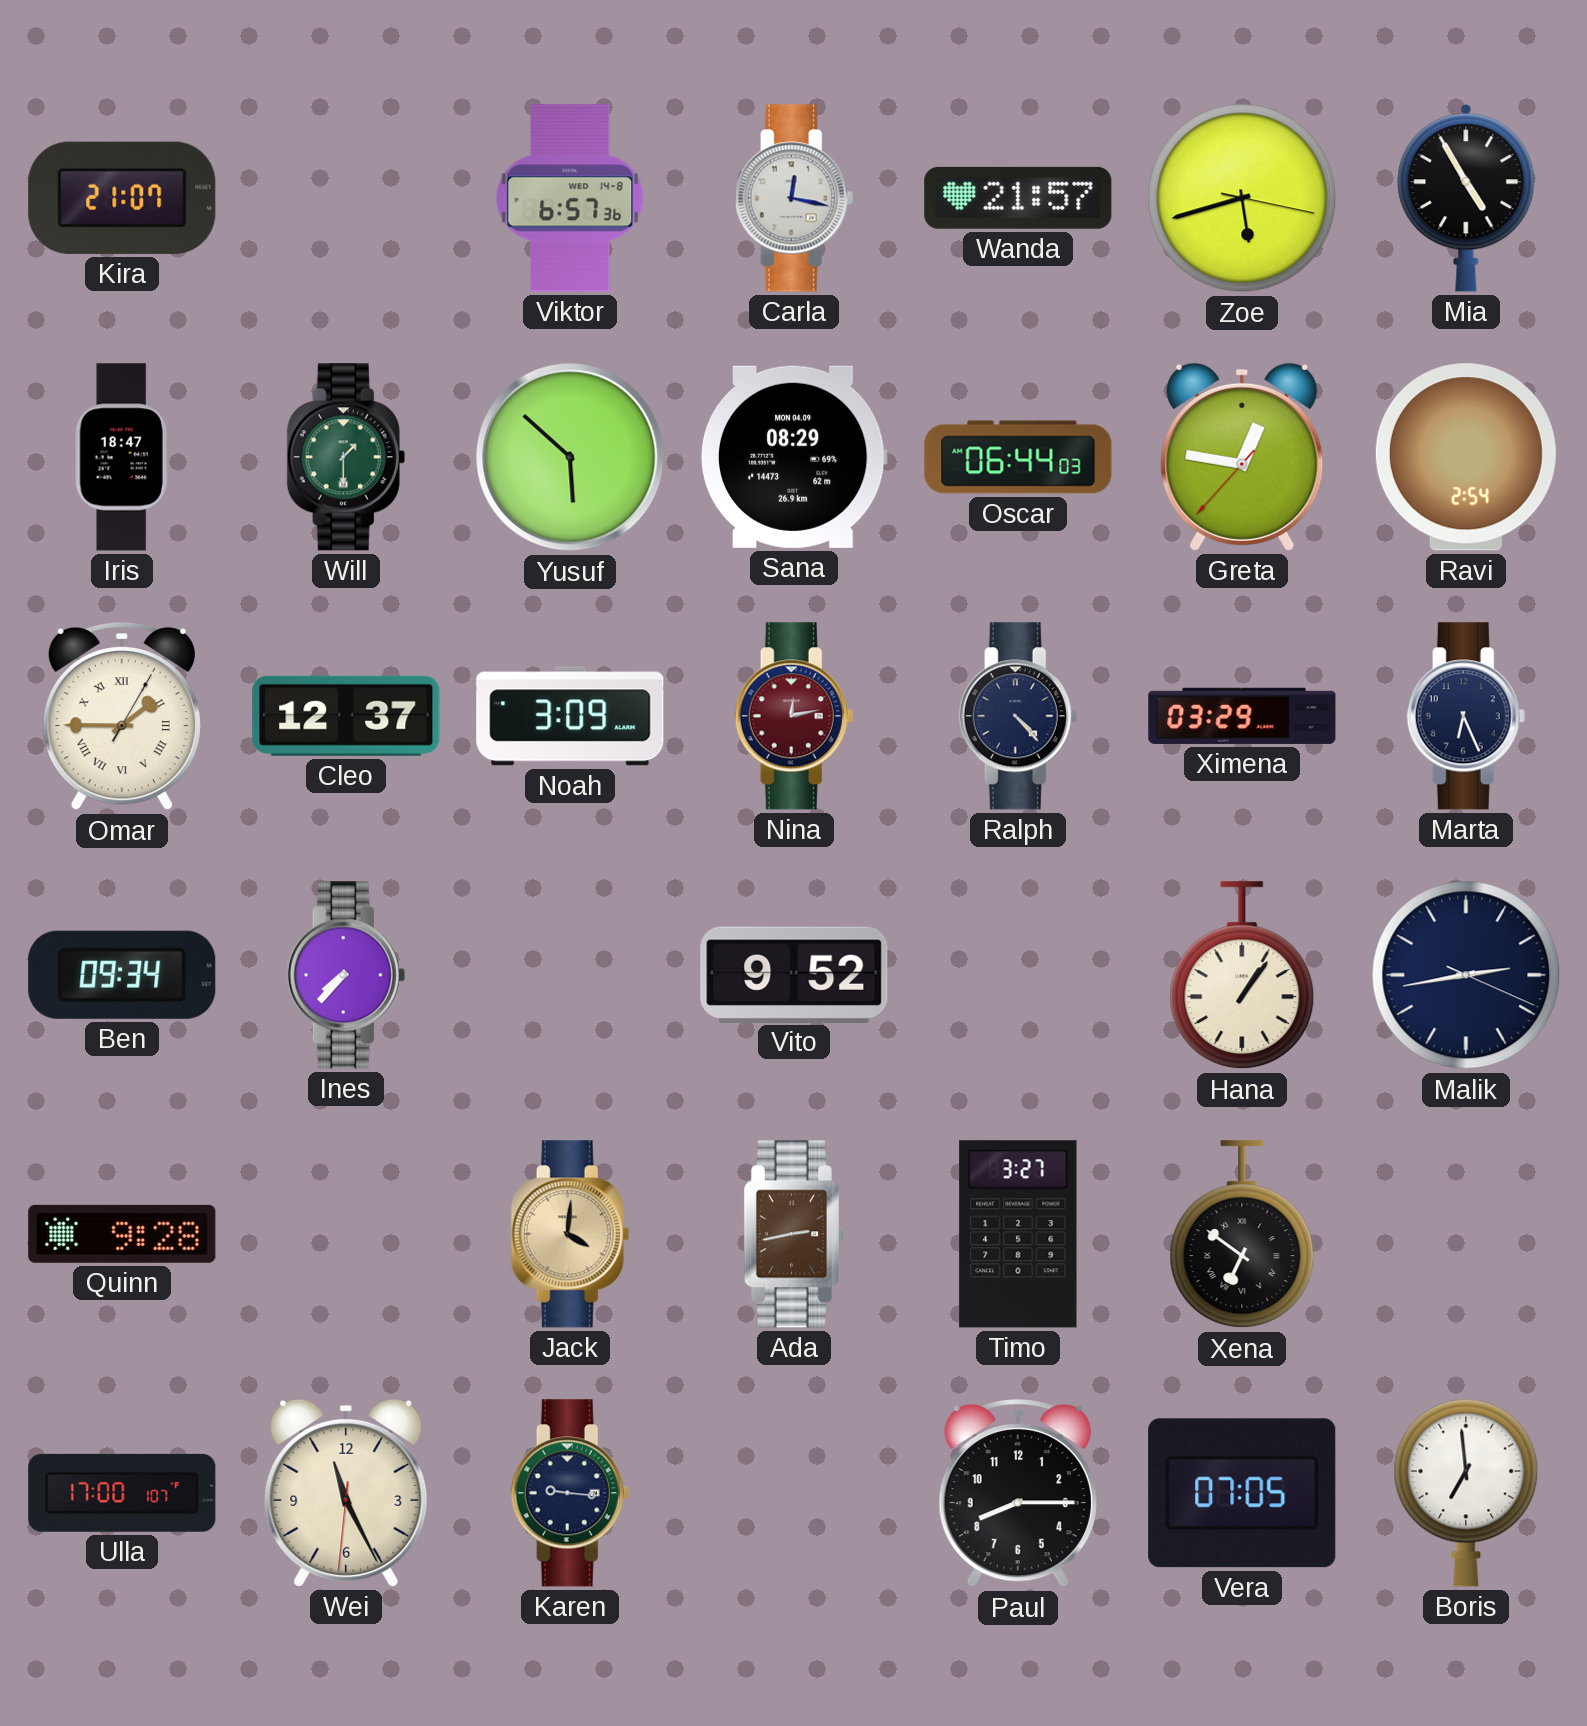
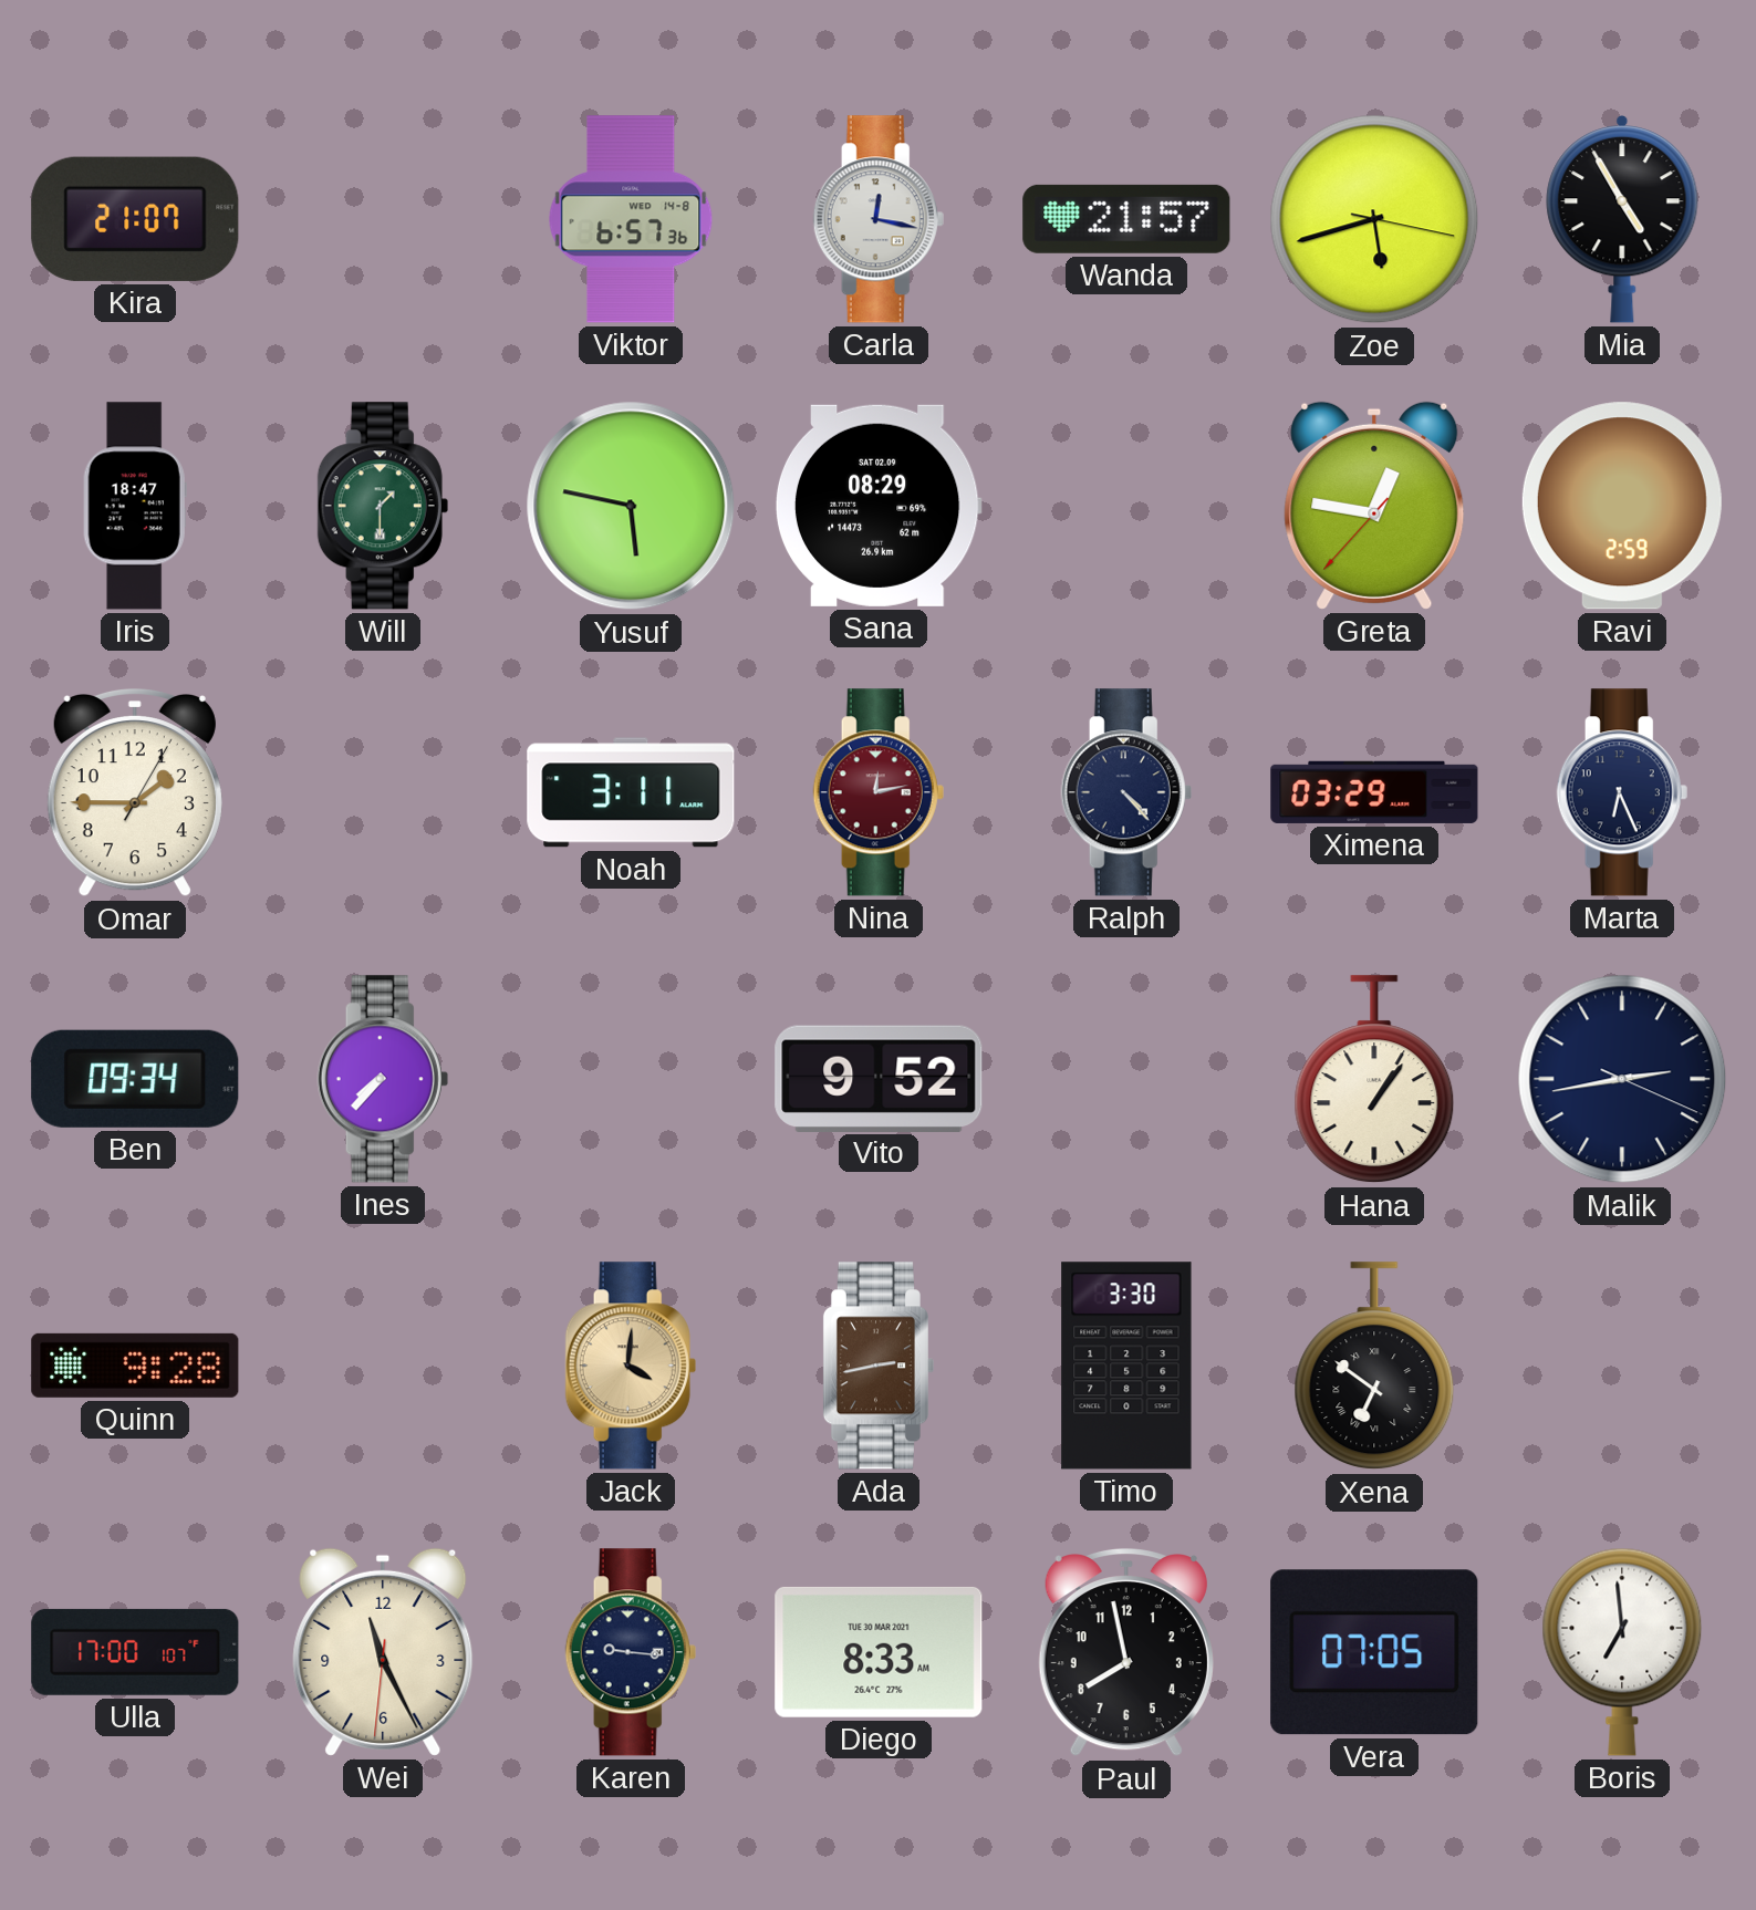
Yusuf: 5:52 -> 5:47
Sana date: MON 04.09 -> SAT 02.09
Oscar: 06:44 -> none
Ravi: 2:54 -> 2:59
Omar numerals: Roman -> Arabic
Cleo: 12:37 -> none
Noah: 3:09 -> 3:11
Timo: 3:27 -> 3:30
Diego: none -> 8:33
Paul: 8:15 -> 7:58
